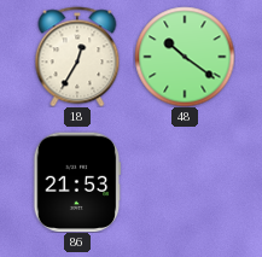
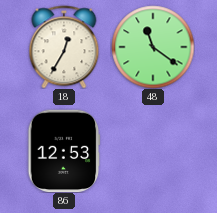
48: 10:21 -> 11:21
86: 21:53 -> 12:53
